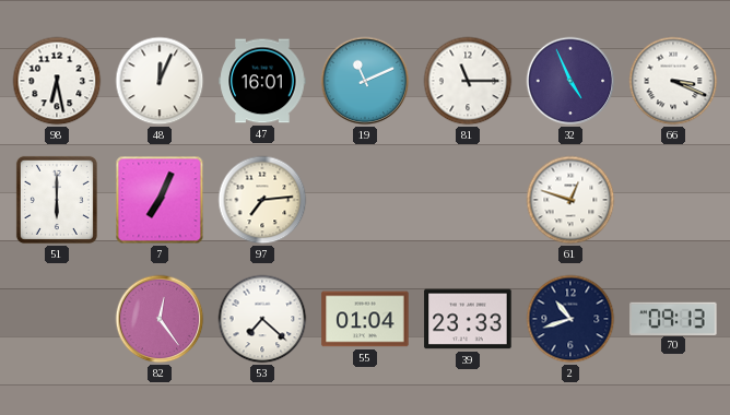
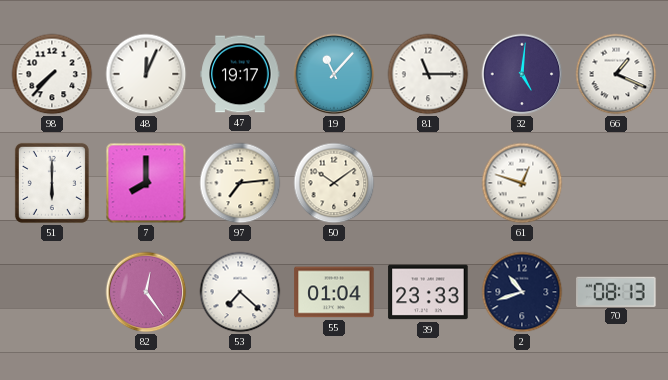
98: 6:28 -> 7:37
47: 16:01 -> 19:17
19: 11:11 -> 11:07
32: 4:56 -> 5:01
66: 3:19 -> 1:19
7: 7:04 -> 8:00
50: none -> 10:09
70: 09:13 -> 08:13
